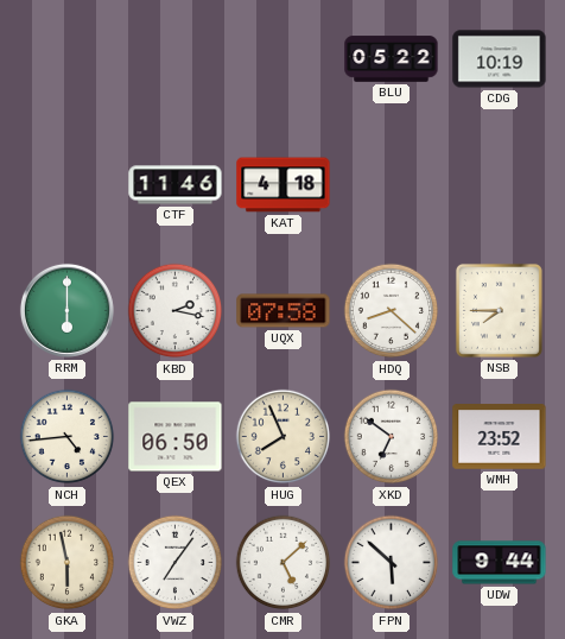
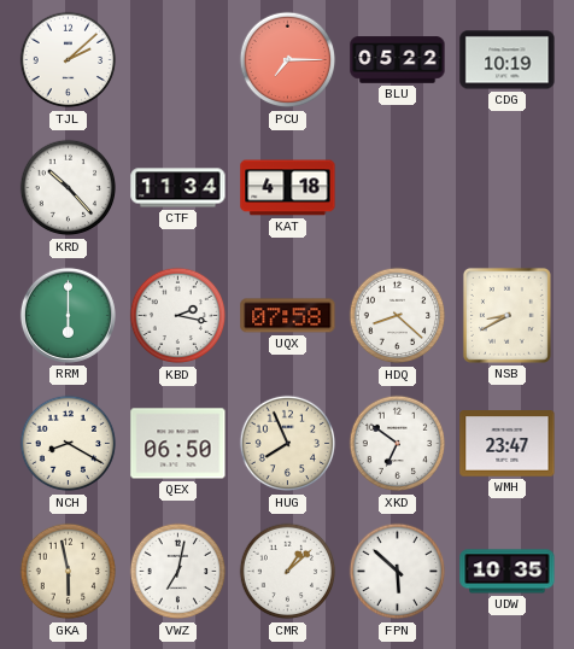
TJL: none -> 2:08
PCU: none -> 7:15
KRD: none -> 10:23
CTF: 11:46 -> 11:34
NSB: 7:45 -> 8:40
NCH: 4:44 -> 8:20
WMH: 23:52 -> 23:47
VWZ: 7:06 -> 7:02
CMR: 5:08 -> 1:08
UDW: 9:44 -> 10:35
